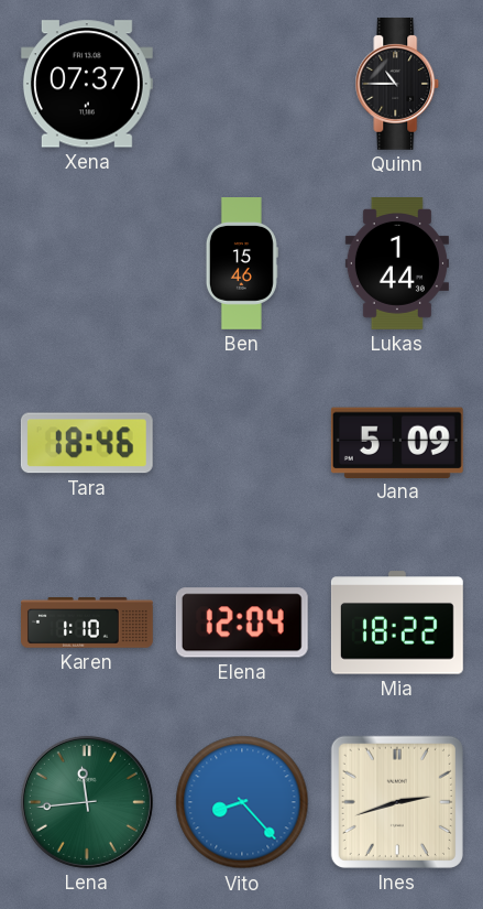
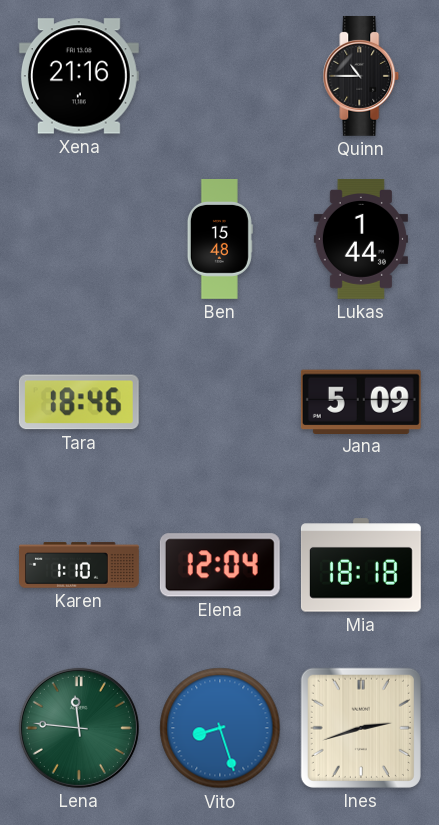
Xena: 07:37 -> 21:16
Ben: 15:46 -> 15:48
Mia: 18:22 -> 18:18
Lena: 11:44 -> 11:46
Vito: 8:23 -> 8:27
